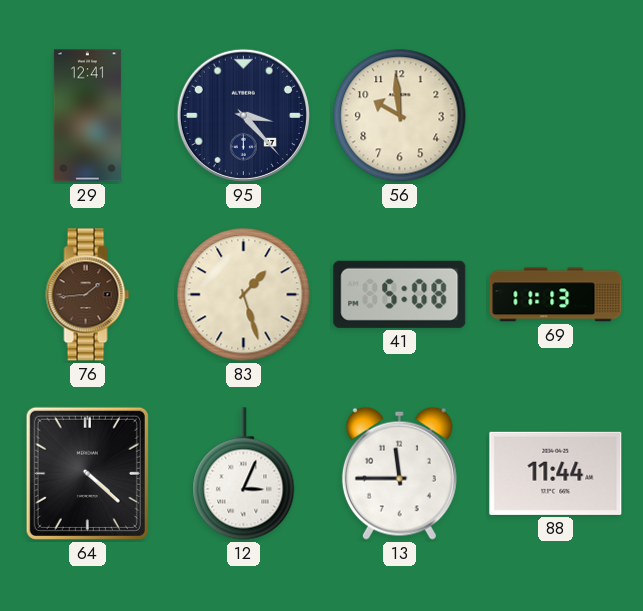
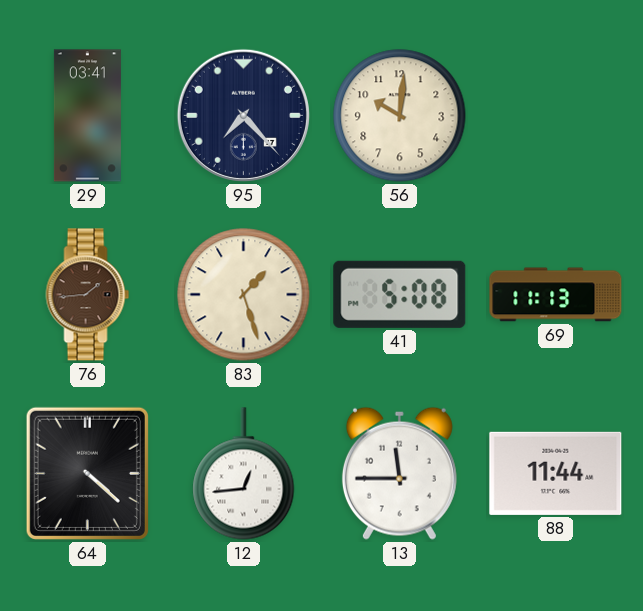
29: 12:41 -> 03:41
95: 3:23 -> 7:23
56: 9:59 -> 10:01
12: 3:04 -> 12:44
